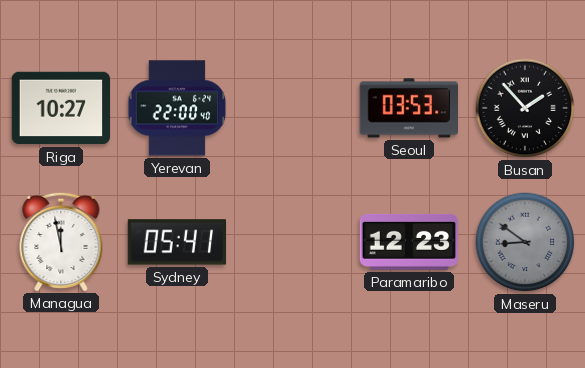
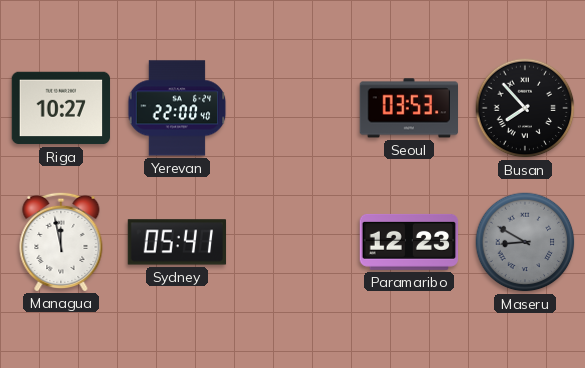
Busan: 1:53 -> 7:53
Maseru: 8:51 -> 8:50
